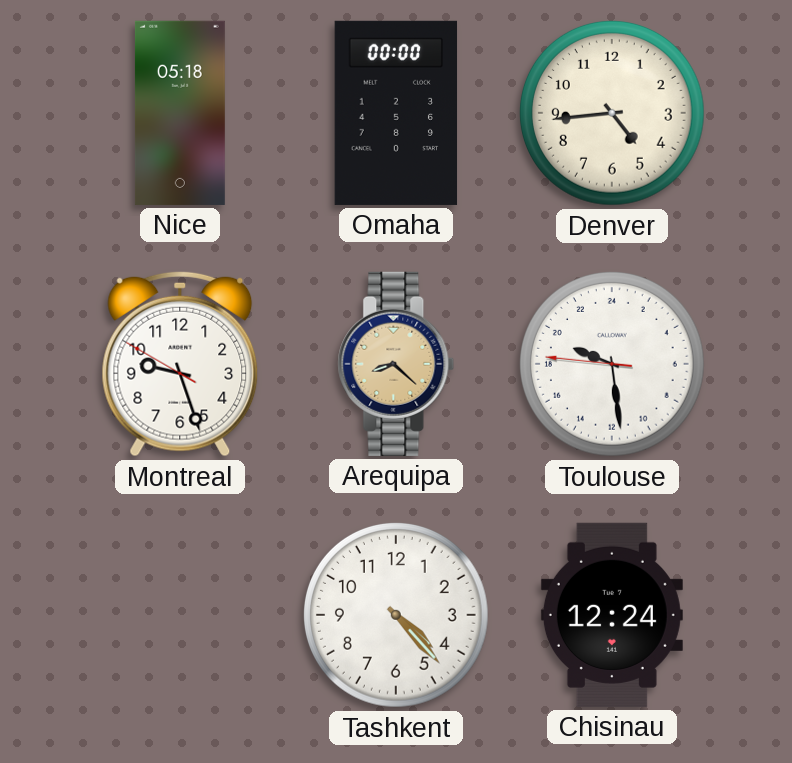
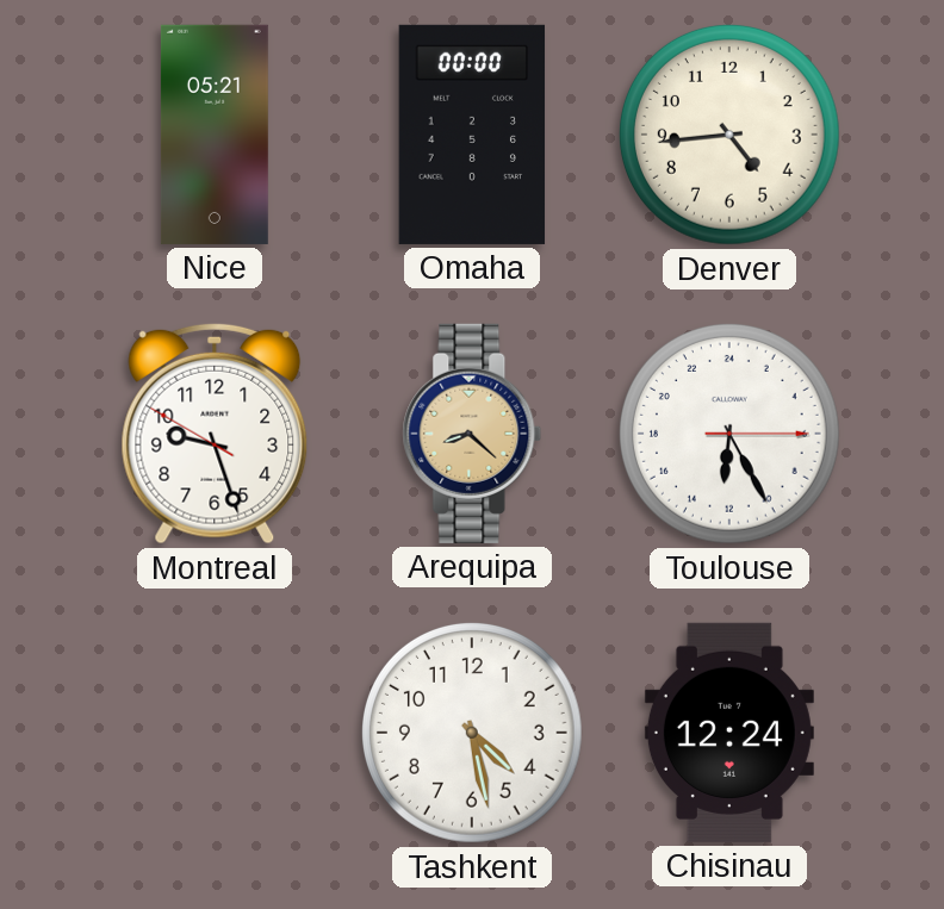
Nice: 05:18 -> 05:21
Toulouse: 19:28 -> 12:25
Tashkent: 4:23 -> 4:28
